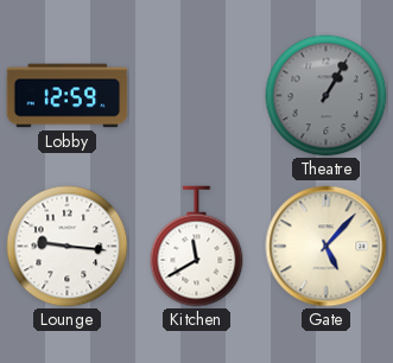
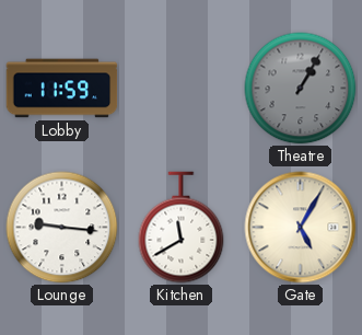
Lobby: 12:59 -> 11:59
Gate: 5:07 -> 5:05
